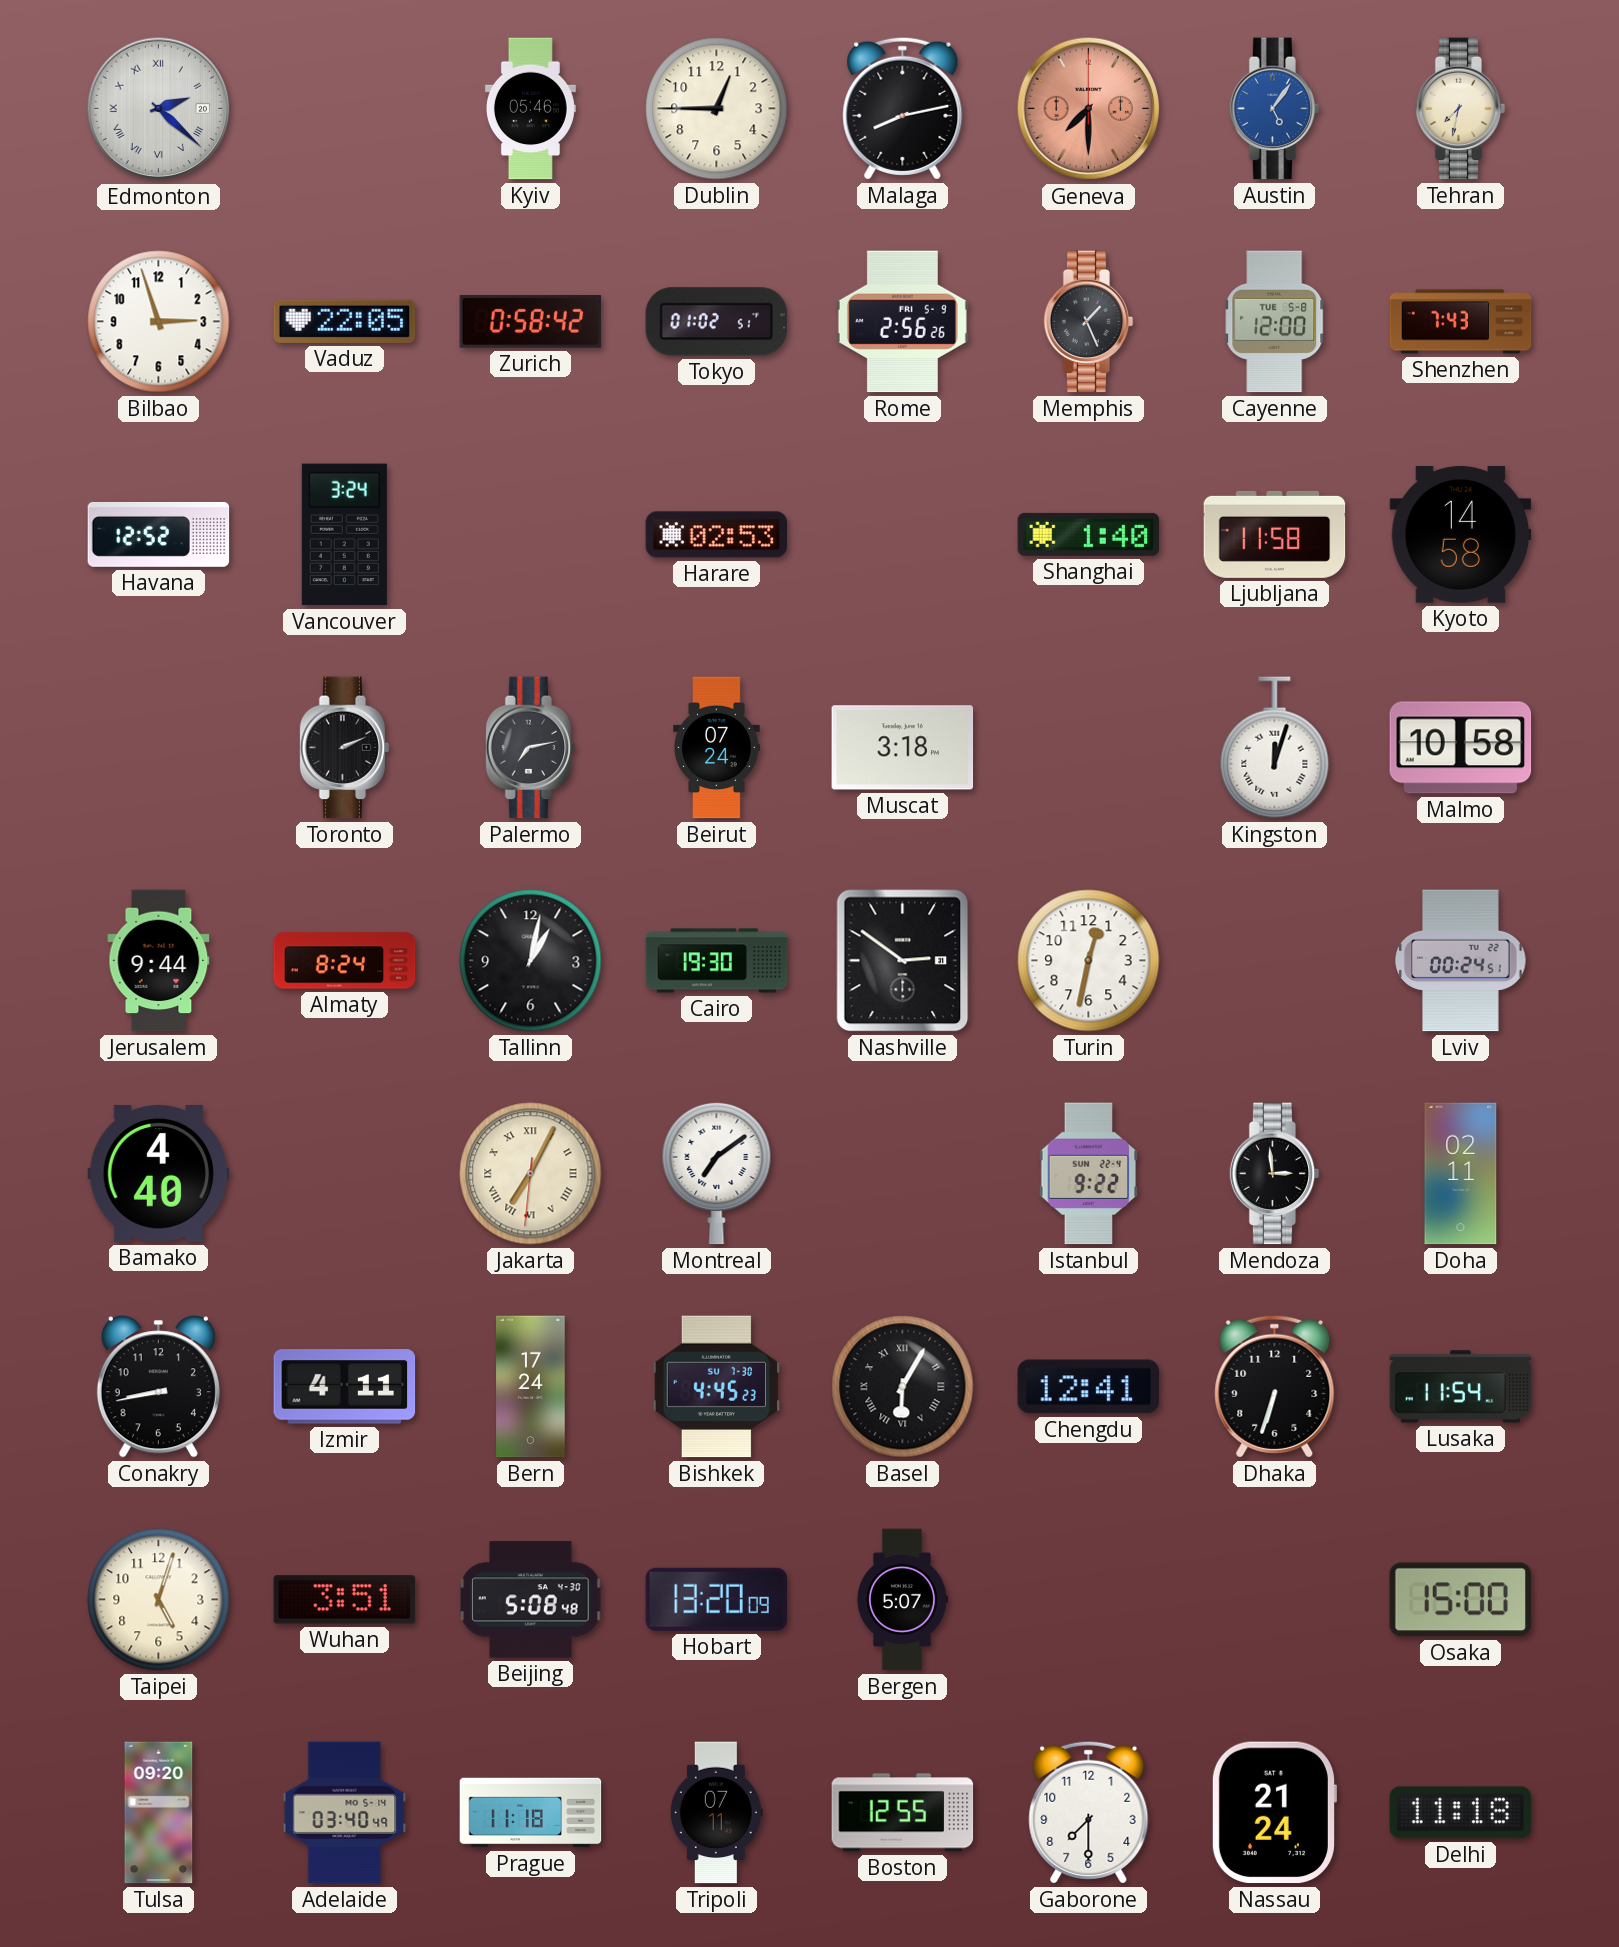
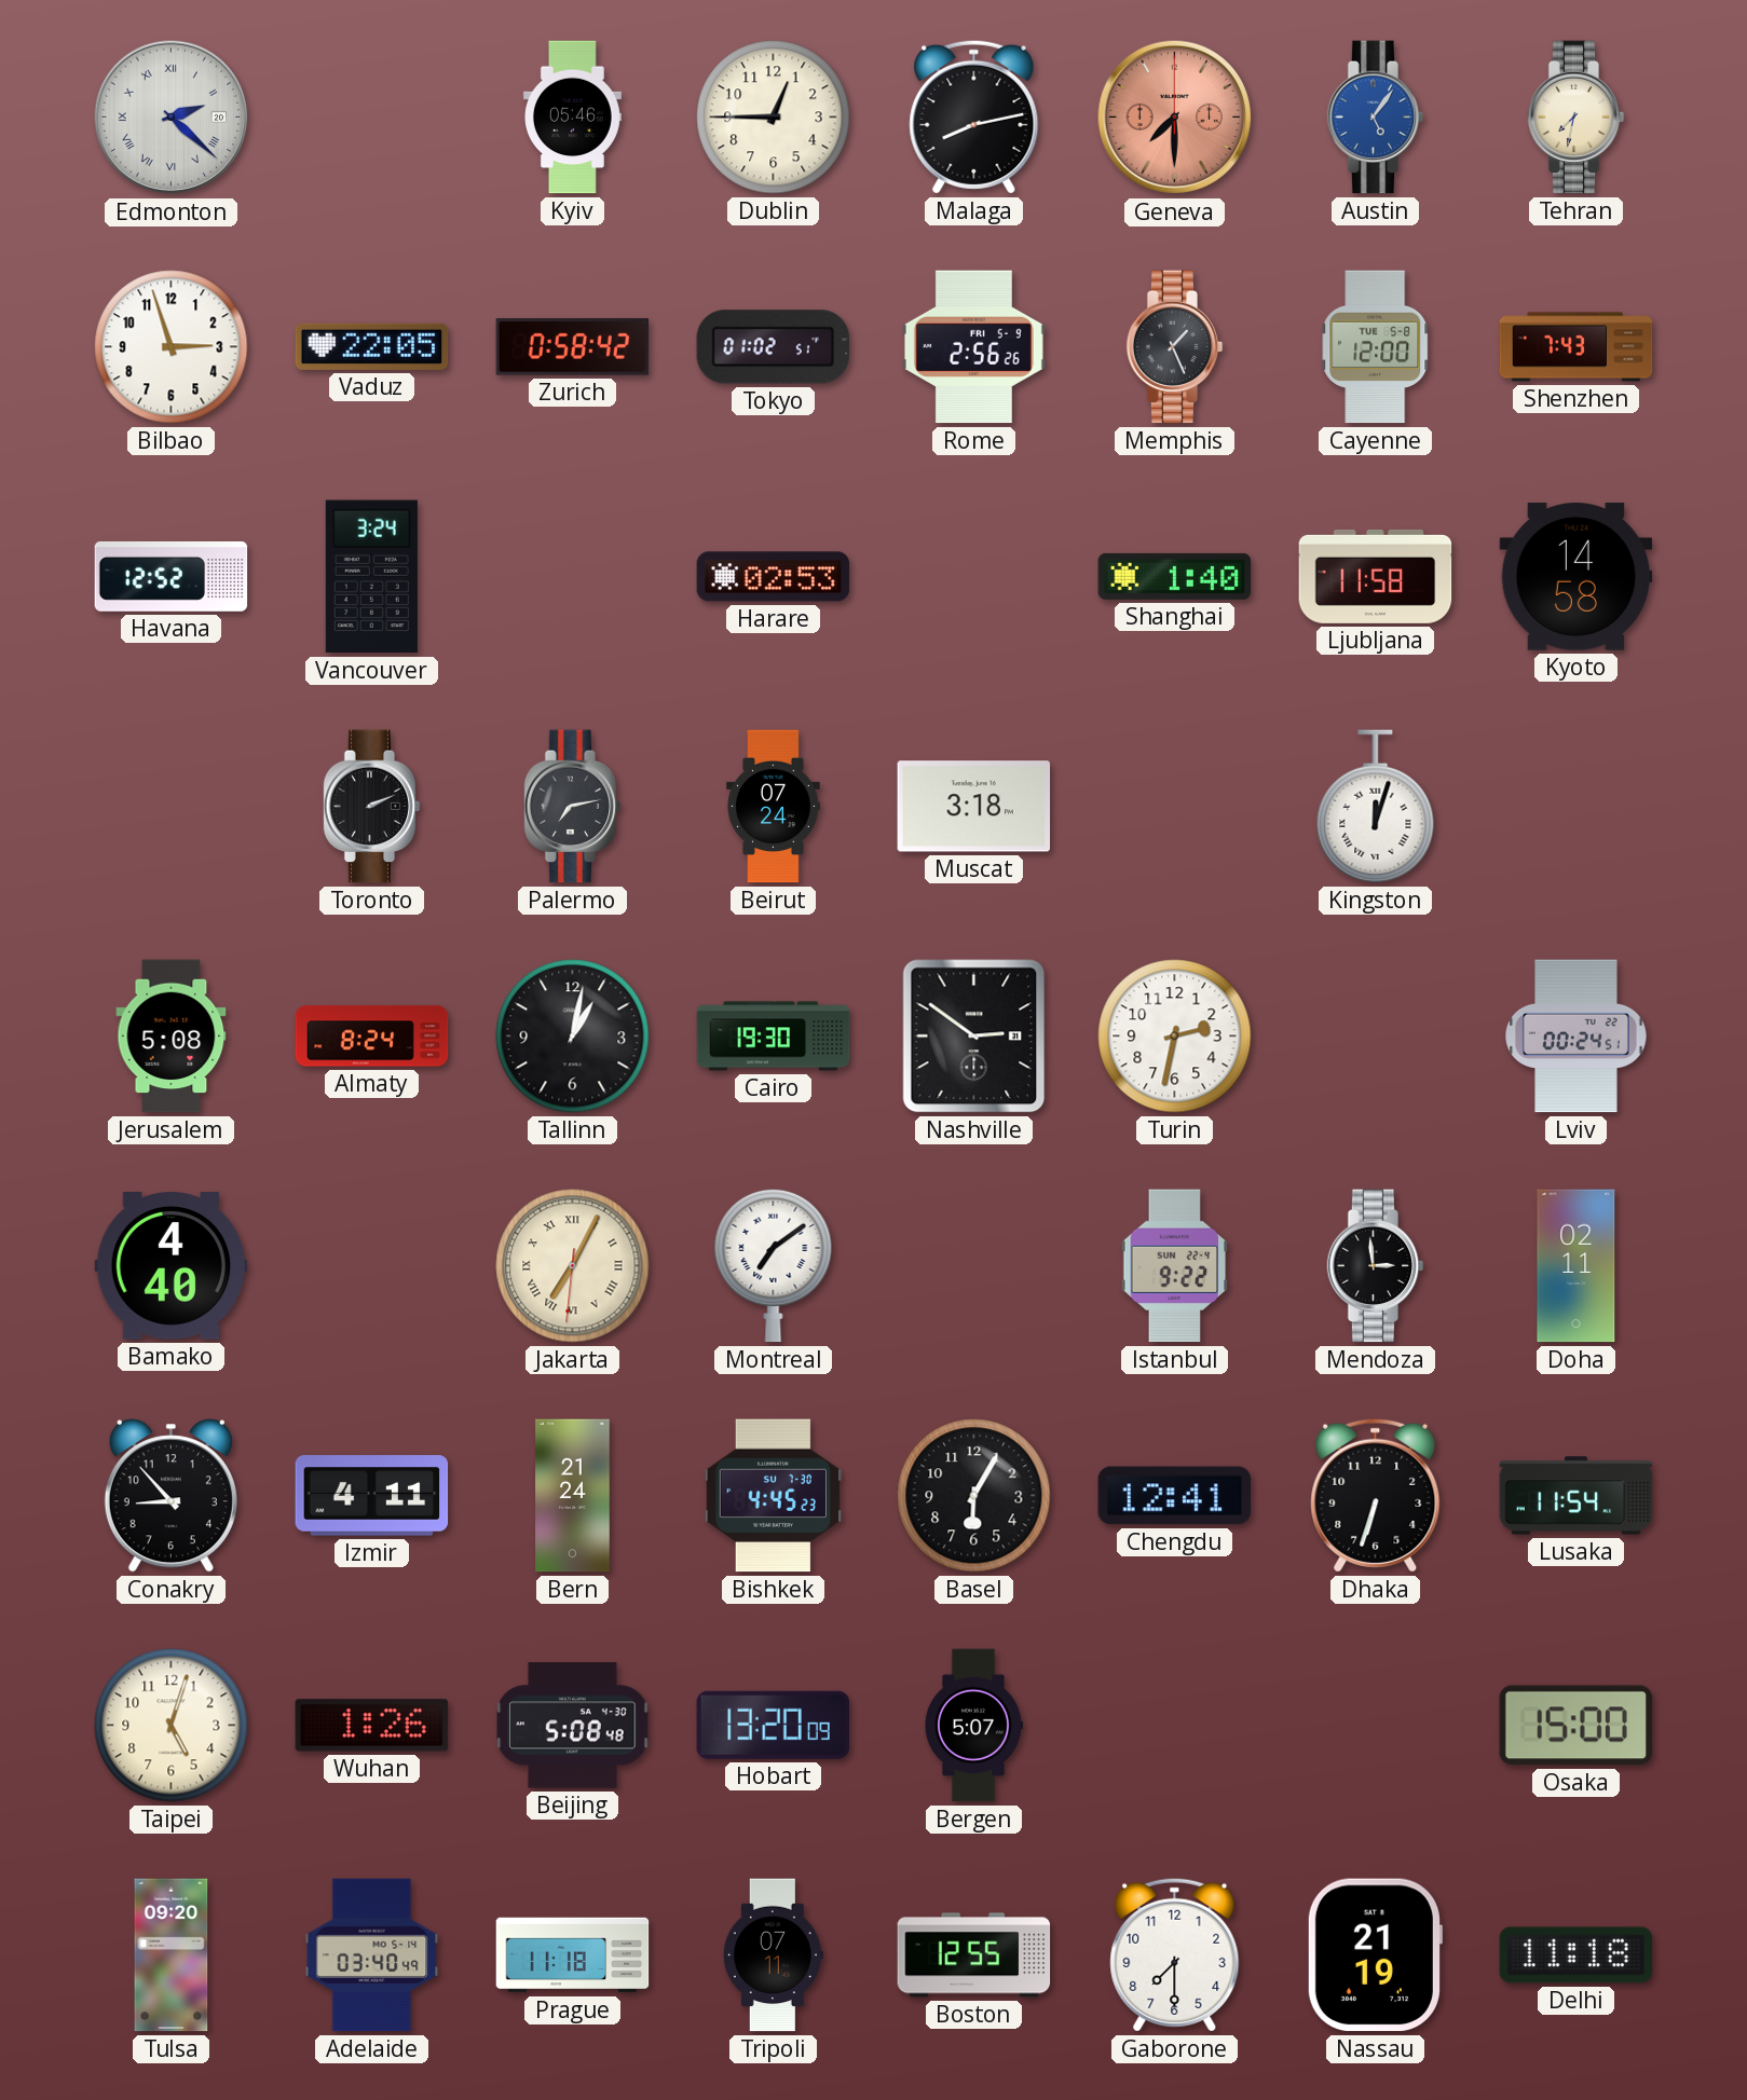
Malmo: 10:58 -> none
Jerusalem: 9:44 -> 5:08
Turin: 12:32 -> 2:32
Conakry: 8:43 -> 8:53
Bern: 17:24 -> 21:24
Basel numerals: Roman -> Arabic
Wuhan: 3:51 -> 1:26
Nassau: 21:24 -> 21:19
